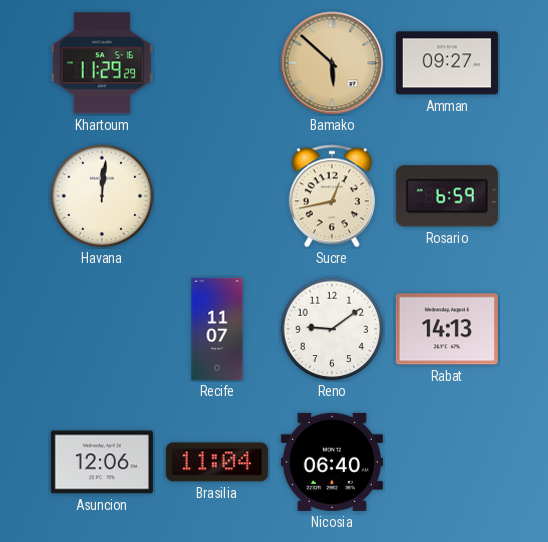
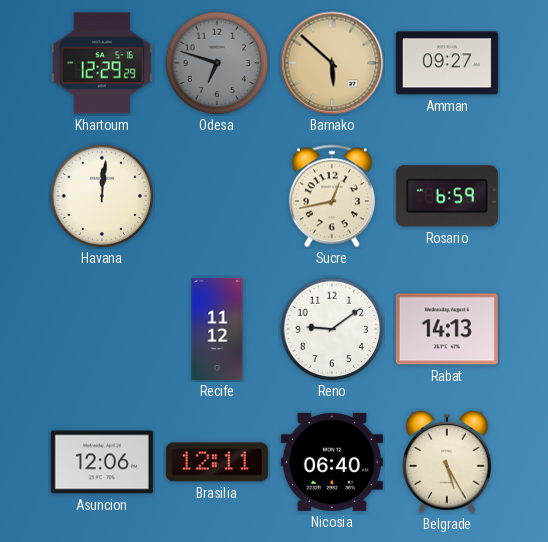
Khartoum: 11:29 -> 12:29
Odesa: none -> 6:48
Recife: 11:07 -> 11:12
Brasilia: 11:04 -> 12:11
Belgrade: none -> 5:25
